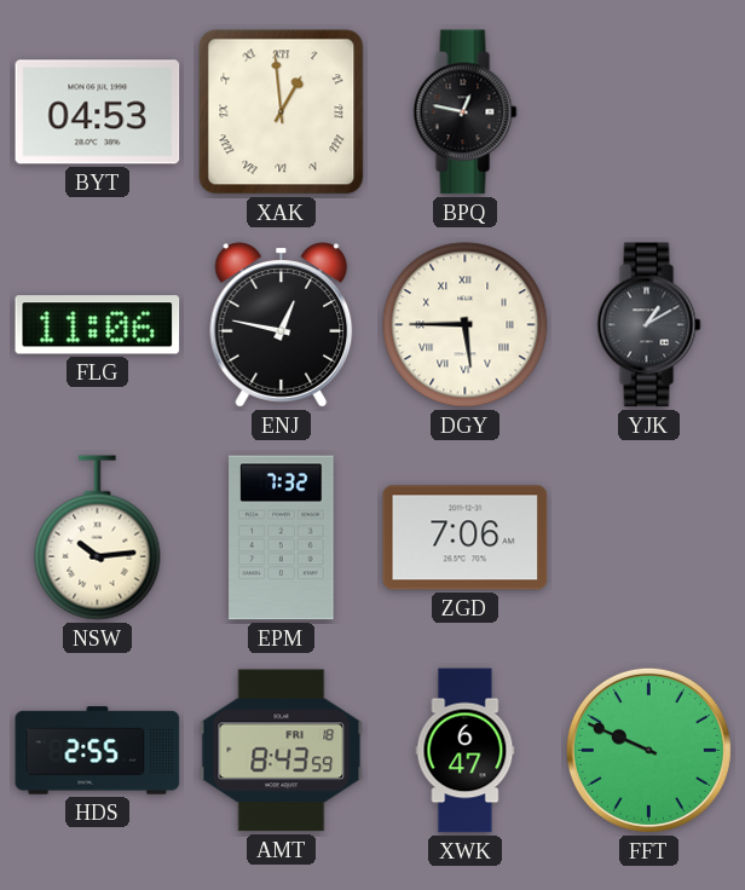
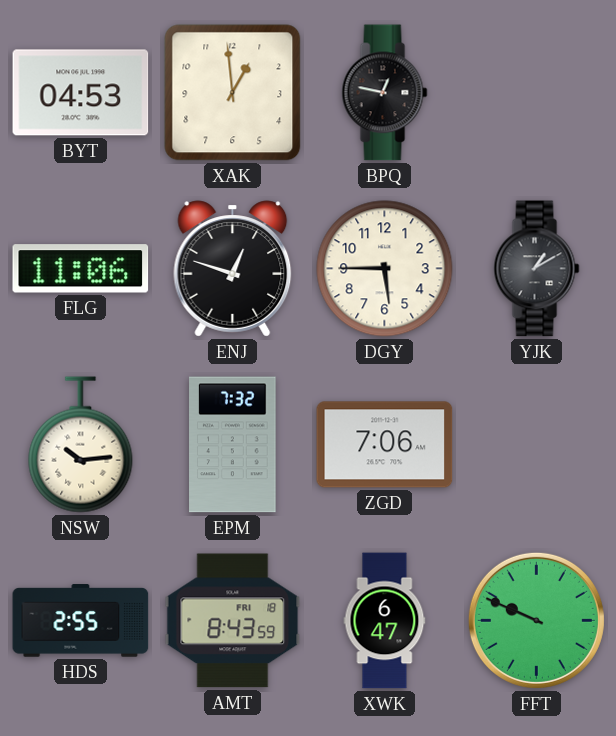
XAK numerals: Roman -> Arabic
ENJ: 12:47 -> 12:48
DGY numerals: Roman -> Arabic
